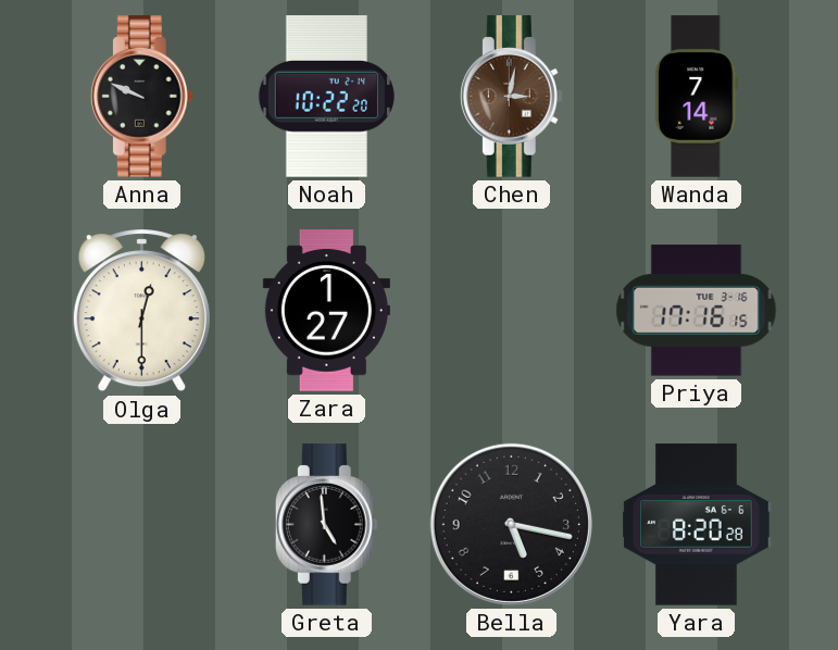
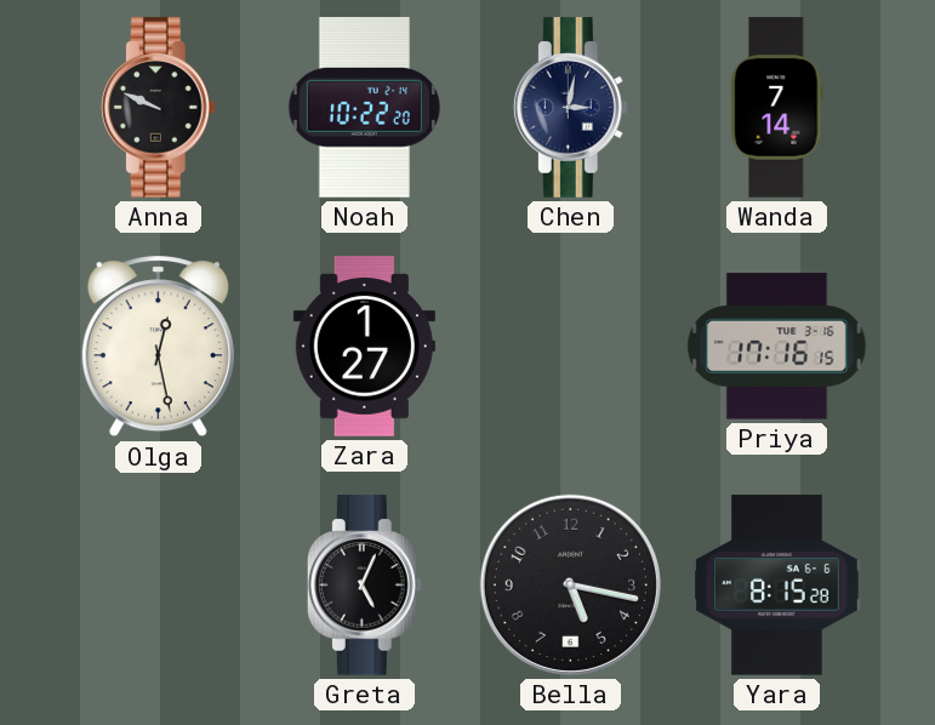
Chen dial: brown -> navy
Olga: 12:30 -> 12:28
Greta: 4:59 -> 5:04
Yara: 8:20 -> 8:15
